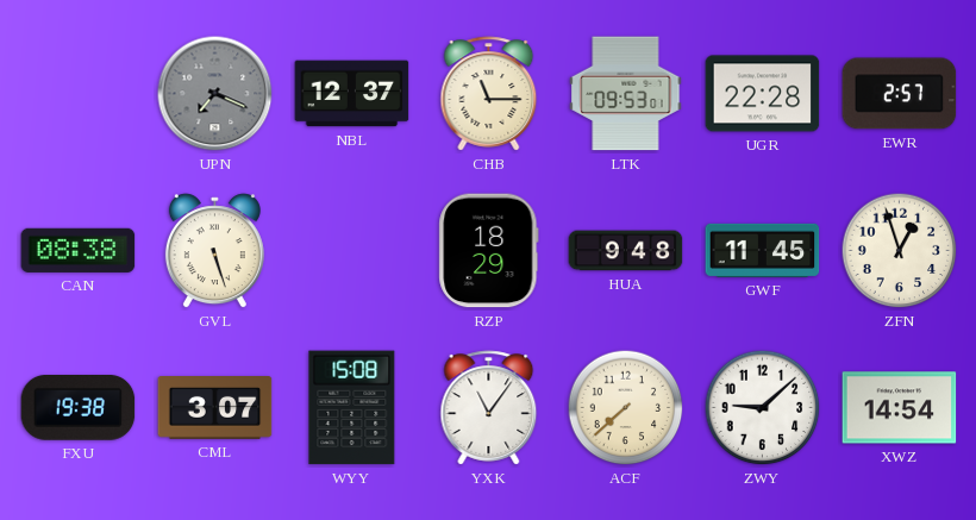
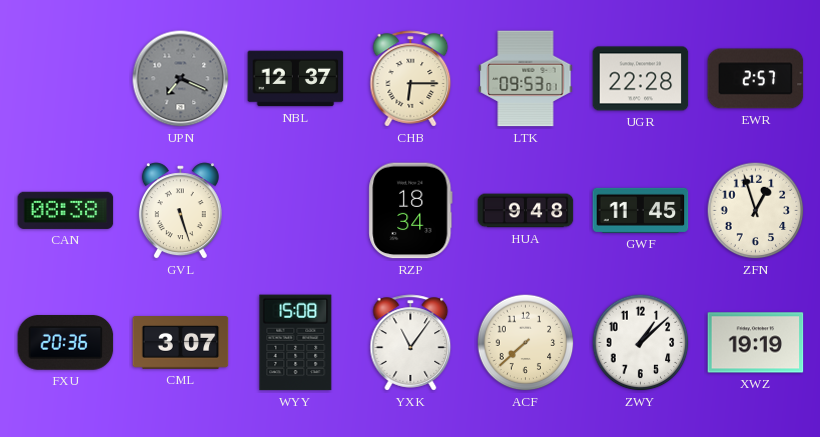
CHB: 11:15 -> 6:15
RZP: 18:29 -> 18:34
FXU: 19:38 -> 20:36
ZWY: 9:08 -> 1:08
XWZ: 14:54 -> 19:19
